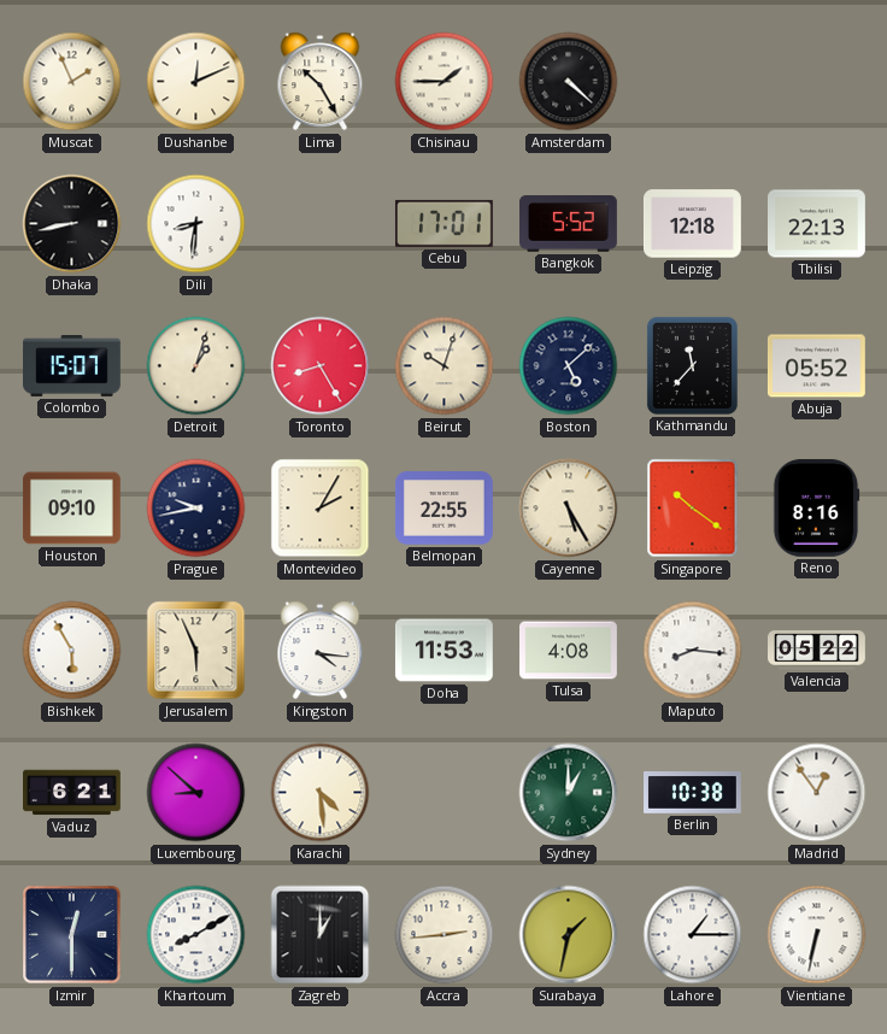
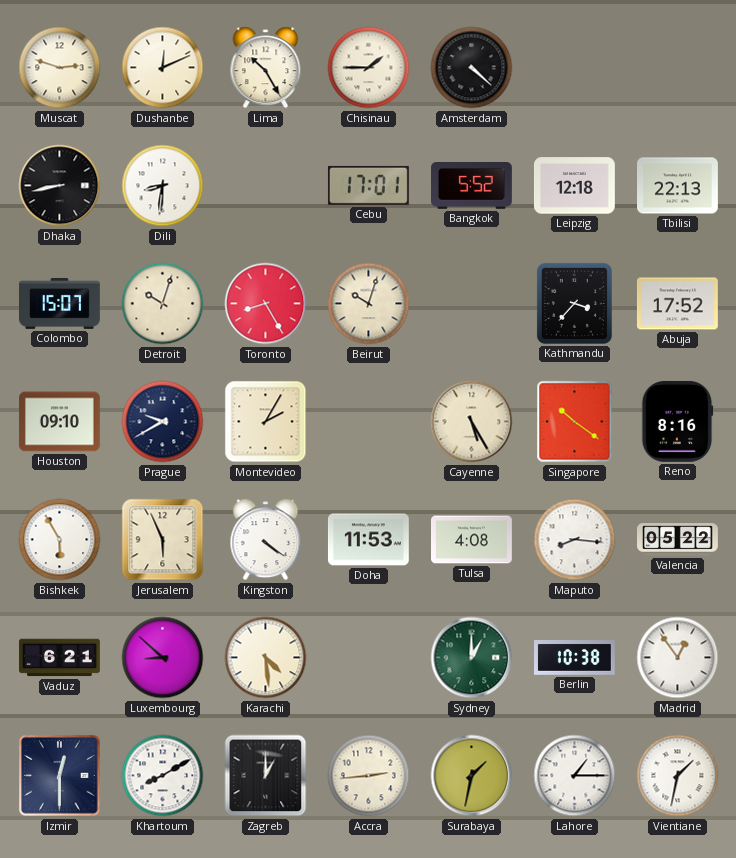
Muscat: 1:56 -> 2:48
Detroit: 1:03 -> 10:03
Boston: 5:08 -> none
Kathmandu: 11:37 -> 3:37
Abuja: 05:52 -> 17:52
Prague: 9:43 -> 9:40
Belmopan: 22:55 -> none
Kingston: 4:16 -> 4:21
Vientiane: 6:32 -> 1:32
